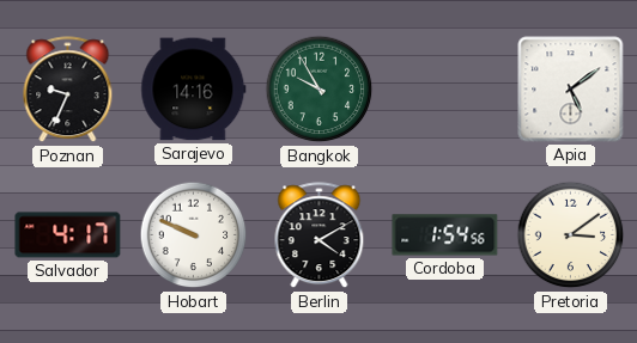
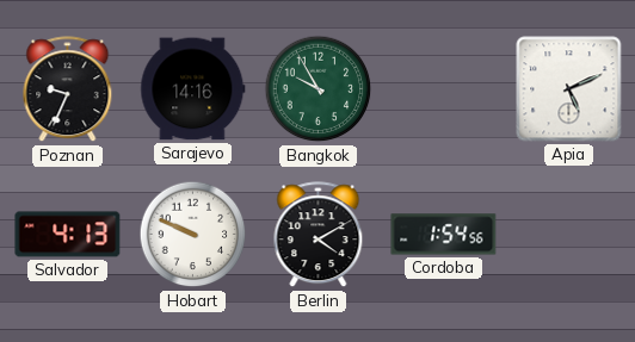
Apia: 5:09 -> 5:11
Salvador: 4:17 -> 4:13
Pretoria: 3:09 -> none
